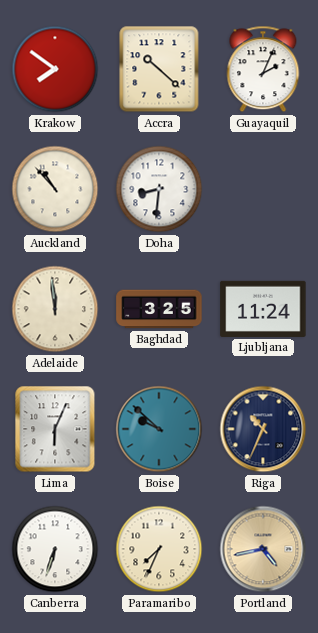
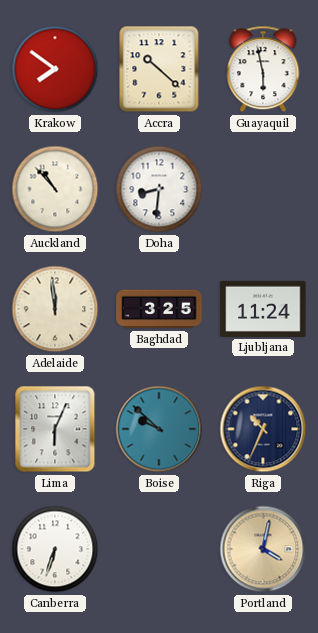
Guayaquil: 2:04 -> 5:58
Paramaribo: 7:34 -> none
Portland: 4:43 -> 4:02
